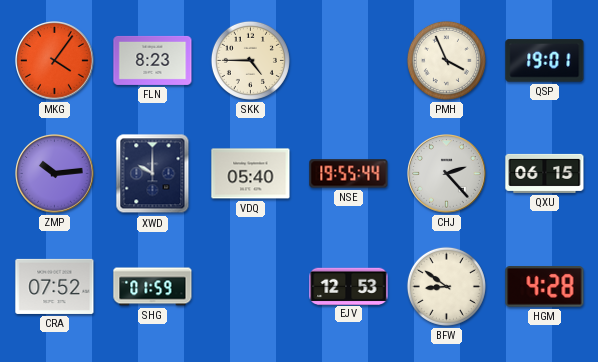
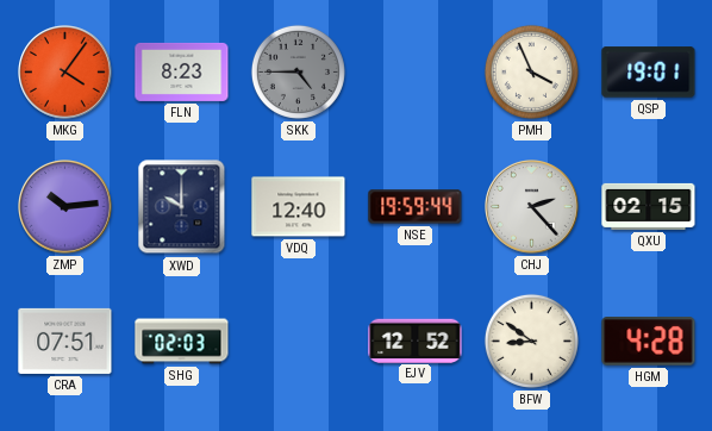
SKK dial: cream -> grey
VDQ: 05:40 -> 12:40
NSE: 19:55 -> 19:59
QXU: 06:15 -> 02:15
CRA: 07:52 -> 07:51
SHG: 01:59 -> 02:03
EJV: 12:53 -> 12:52
